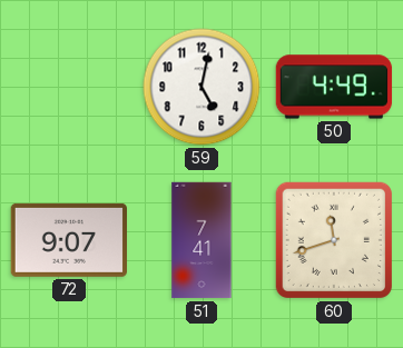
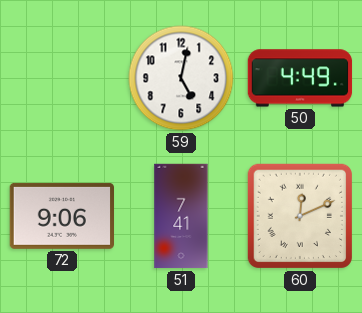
72: 9:07 -> 9:06
60: 11:42 -> 12:11
